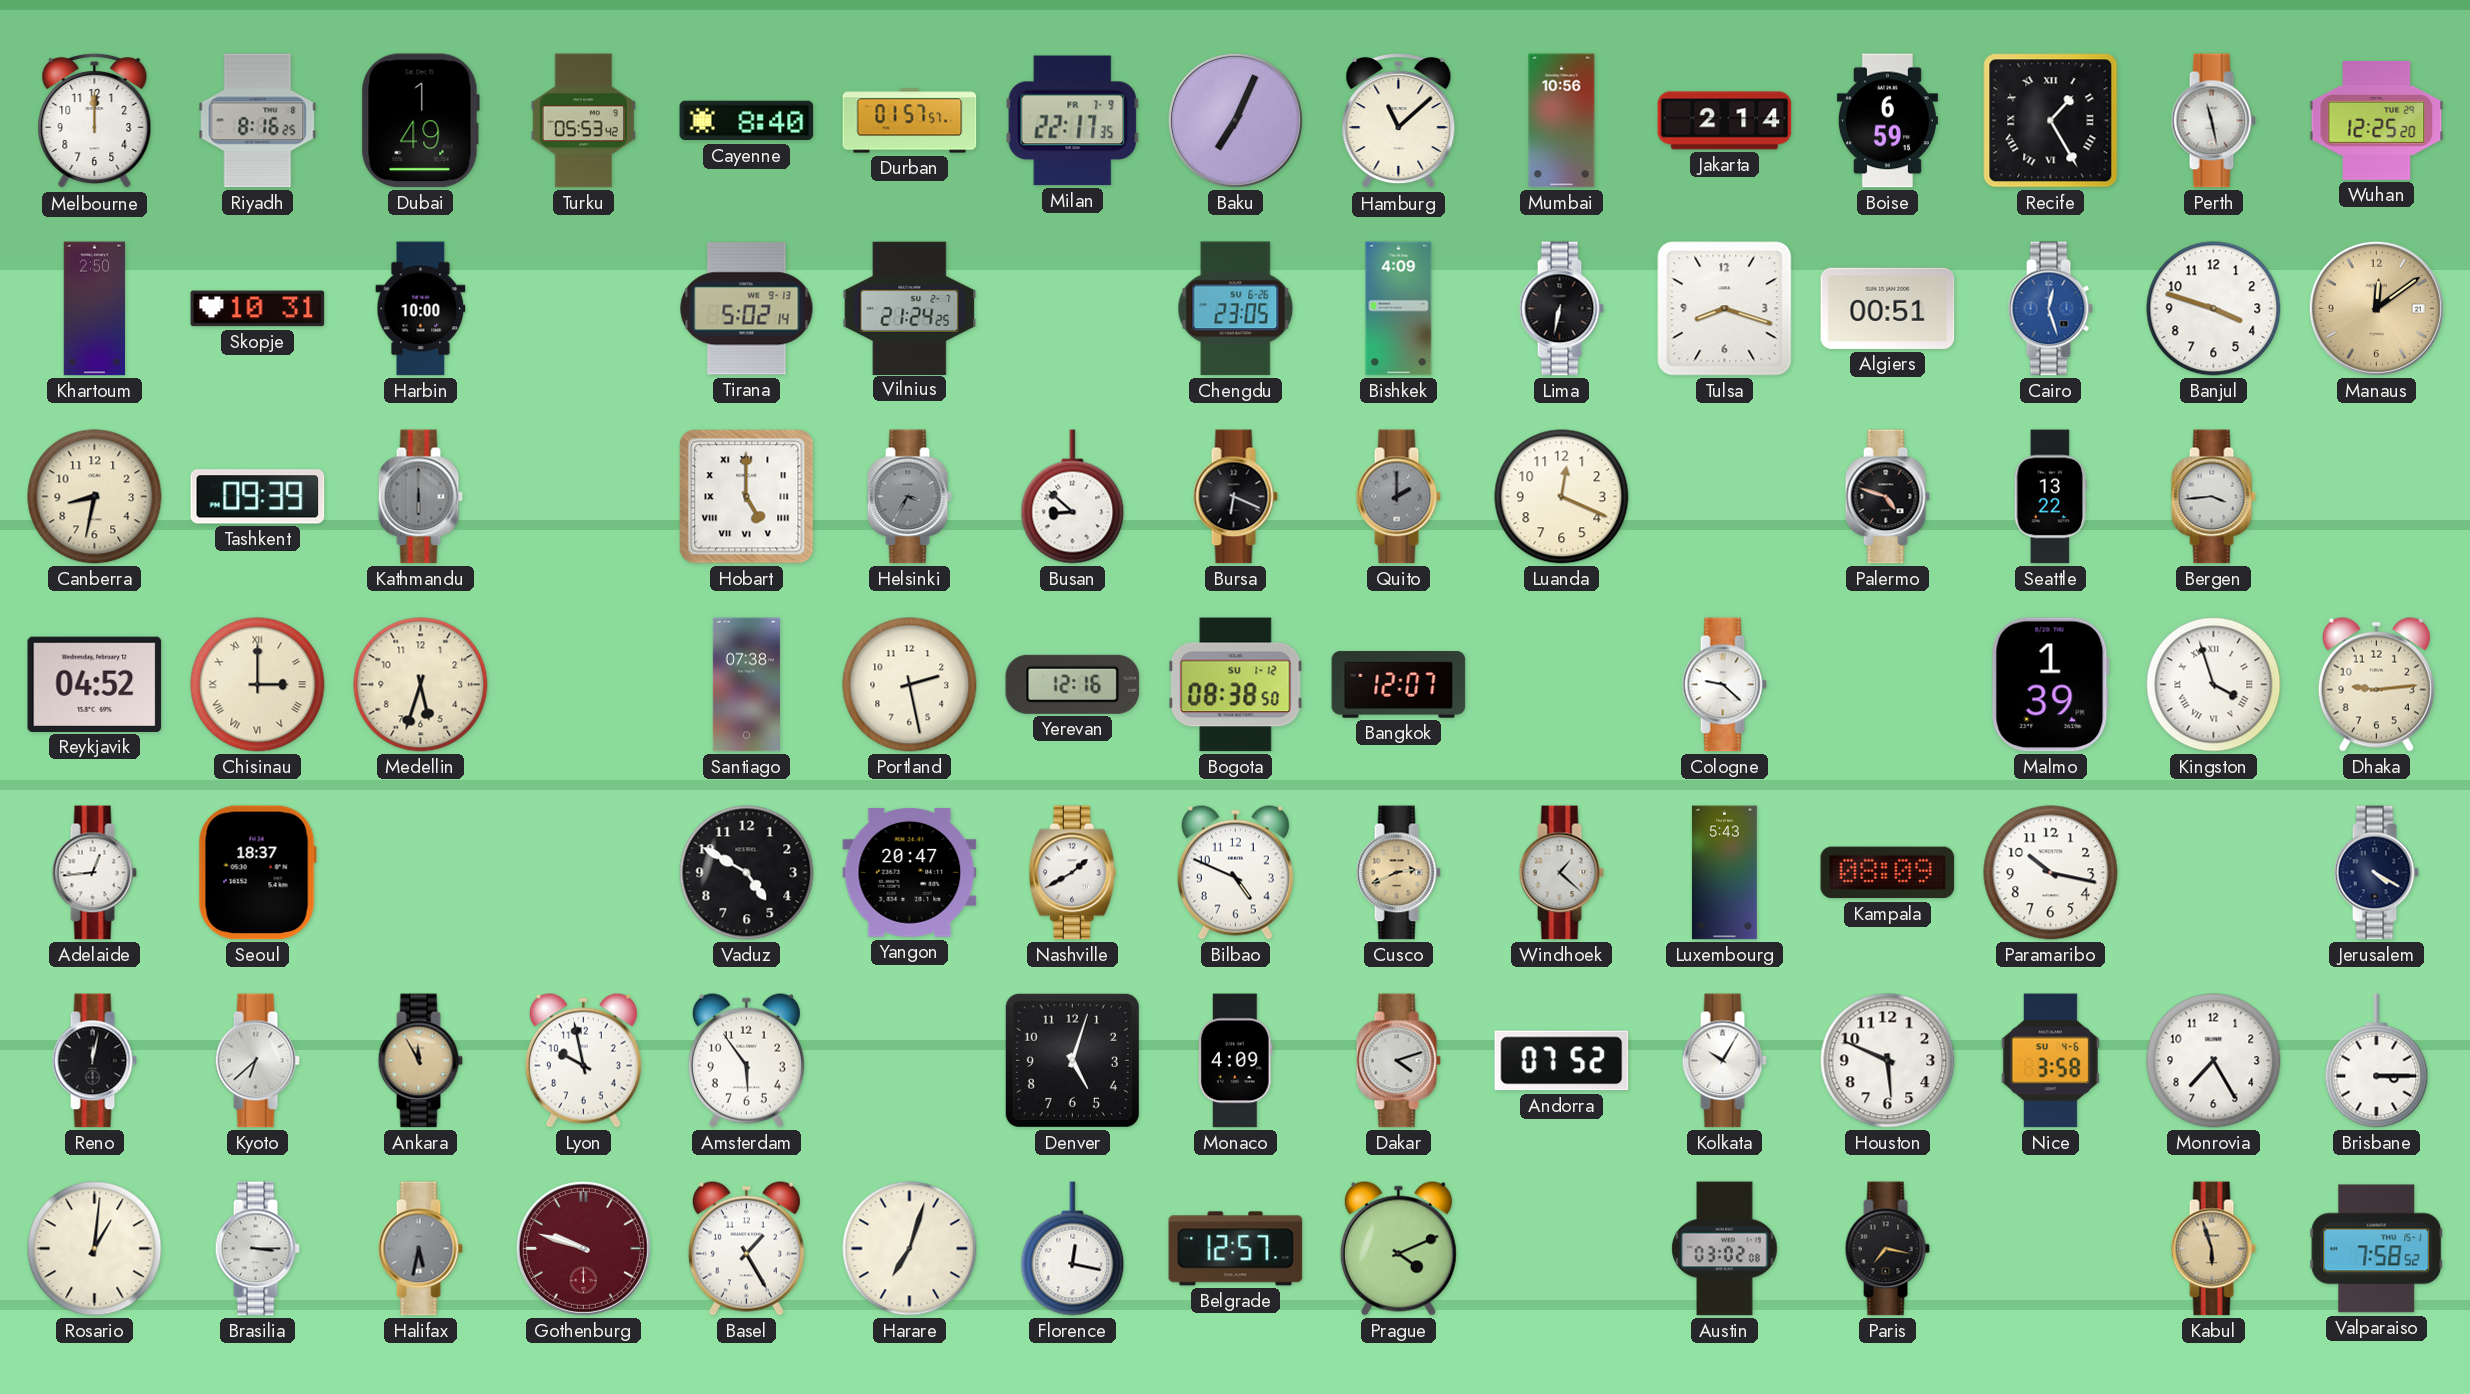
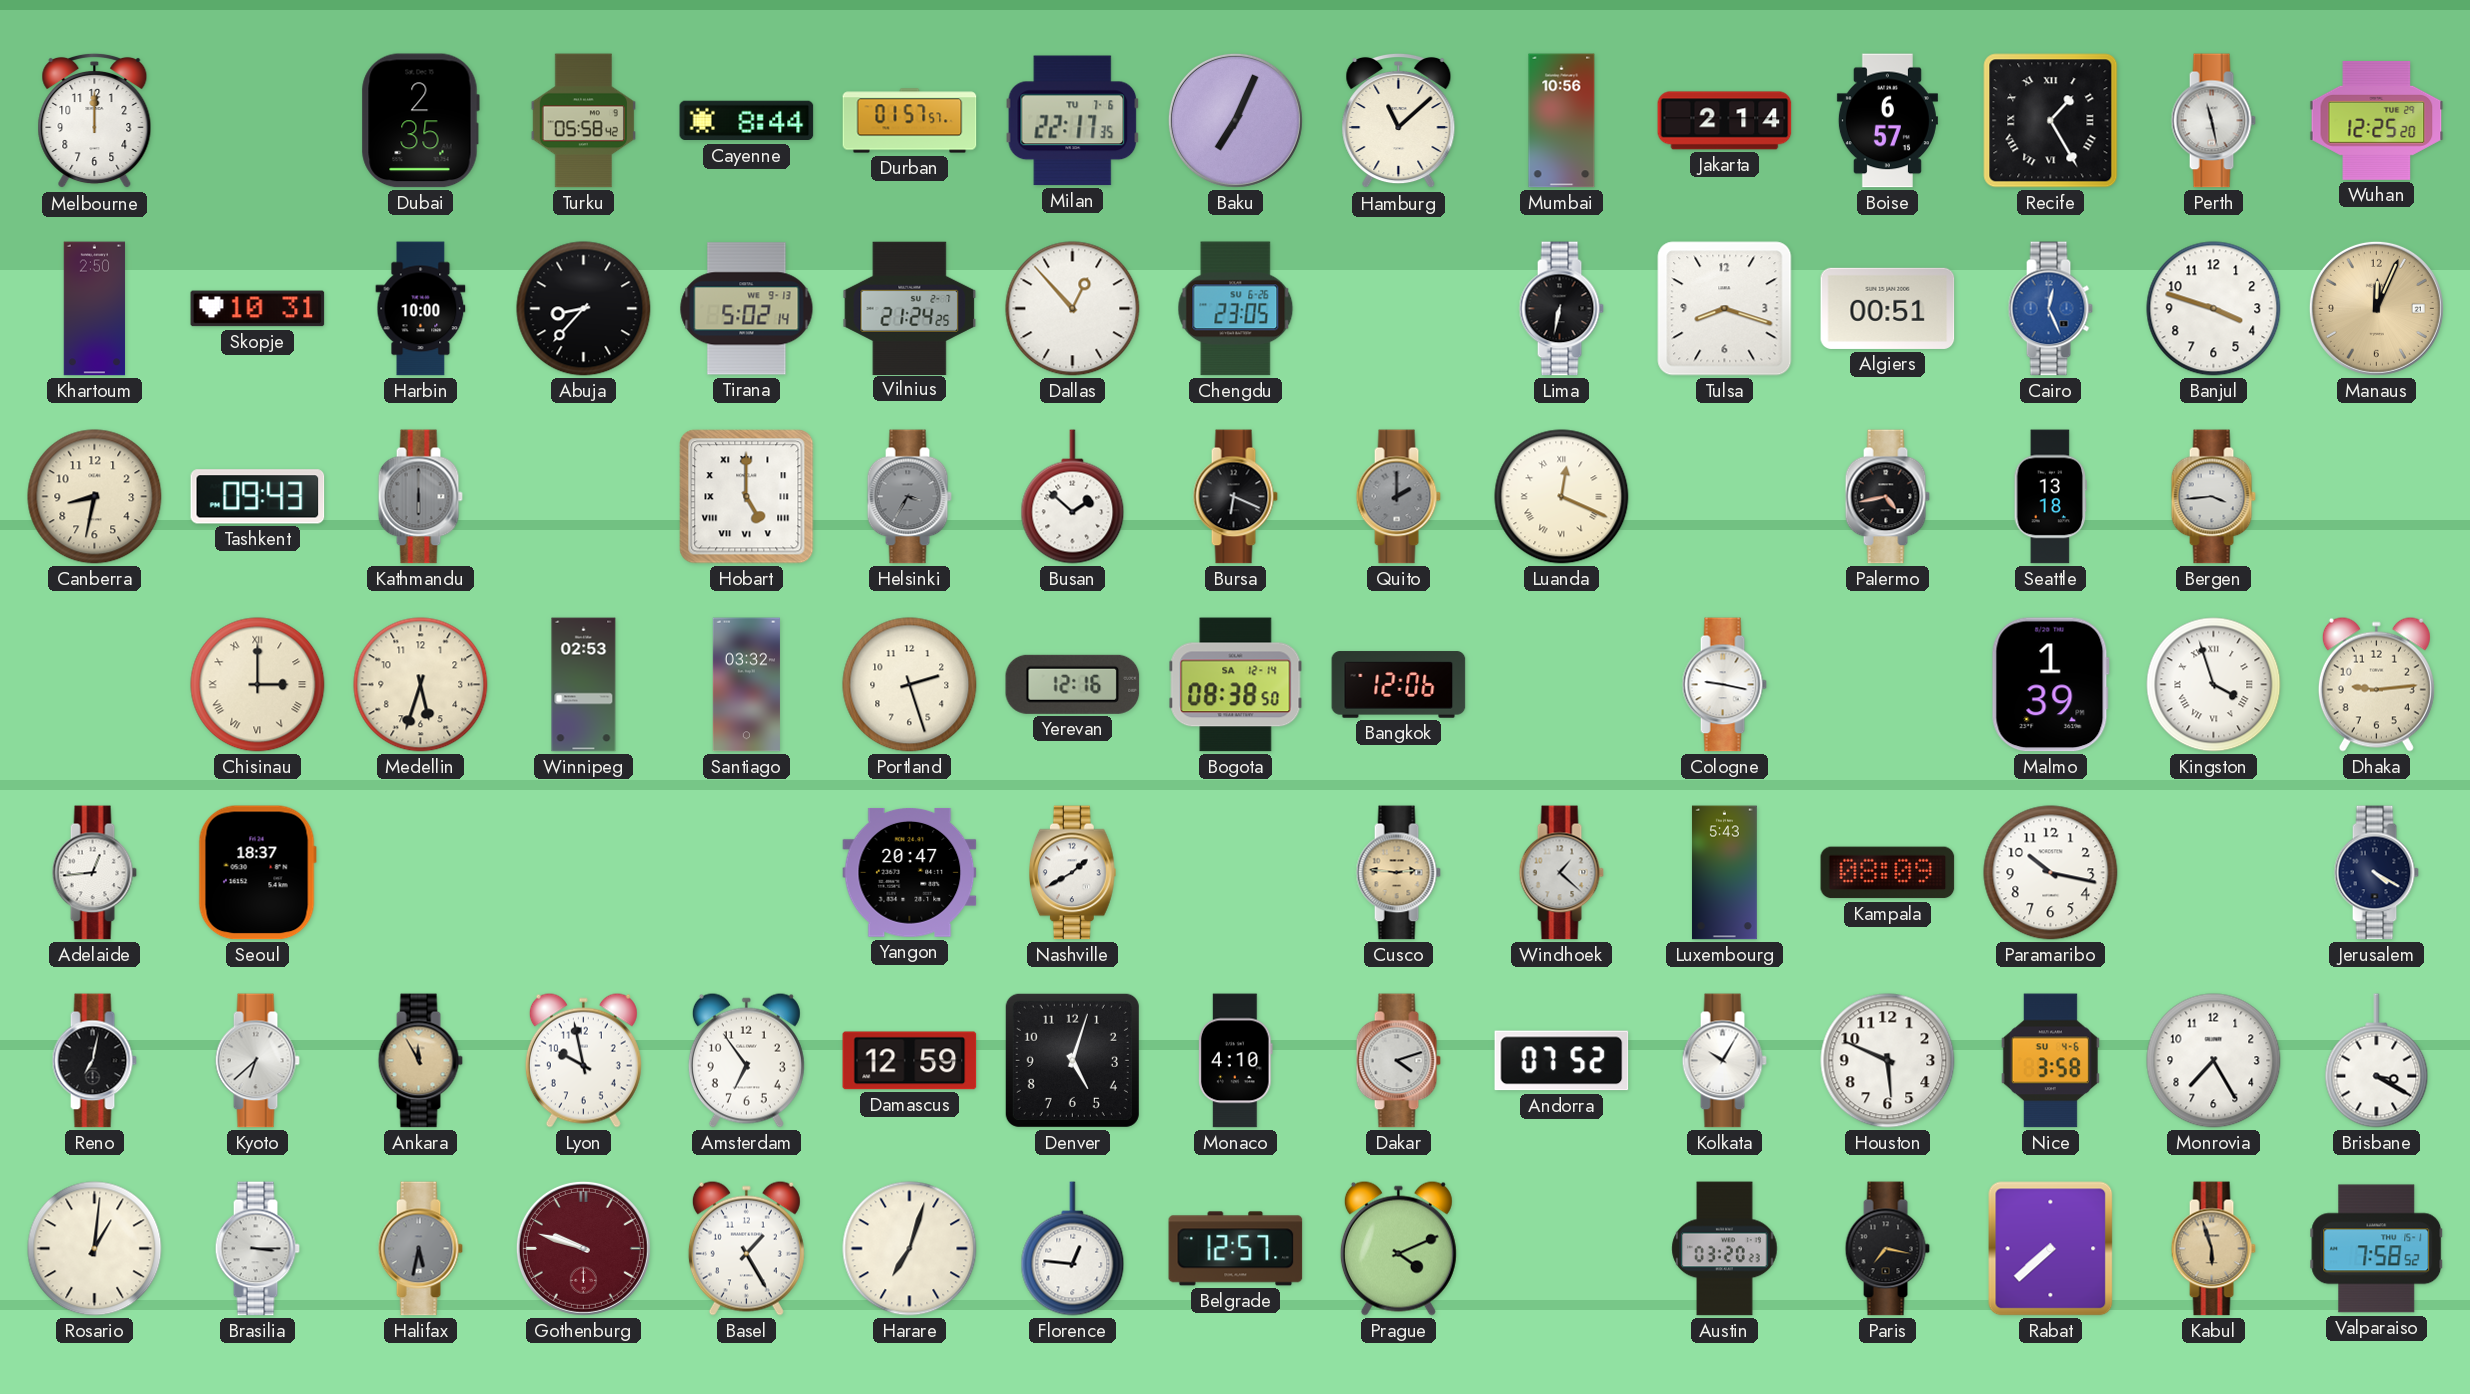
Riyadh: 8:16 -> none
Dubai: 1:49 -> 2:35
Turku: 05:53 -> 05:58
Cayenne: 8:40 -> 8:44
Milan date: FR 7-9 -> TU 7-6
Boise: 6:59 -> 6:57
Abuja: none -> 8:37
Dallas: none -> 12:53
Bishkek: 4:09 -> none
Cairo: 12:27 -> 12:26
Manaus: 12:09 -> 12:04
Tashkent: 09:39 -> 09:43
Busan: 8:52 -> 1:52
Luanda numerals: Arabic -> Roman
Palermo: 4:48 -> 4:43
Seattle: 13:22 -> 13:18
Reykjavik: 04:52 -> none
Winnipeg: none -> 02:53
Santiago: 07:38 -> 03:32
Portland: 2:28 -> 2:27
Bogota date: SU 1-12 -> SA 12-14
Bangkok: 12:07 -> 12:06
Cologne: 9:22 -> 9:17
Vaduz: 4:50 -> none
Bilbao: 4:49 -> none
Cusco: 2:41 -> 2:46
Reno: 12:02 -> 7:02
Amsterdam: 5:54 -> 6:54
Damascus: none -> 12:59
Monaco: 4:09 -> 4:10
Brisbane: 3:15 -> 3:20
Florence: 12:17 -> 12:46
Austin: 03:02 -> 03:20
Rabat: none -> 7:38
